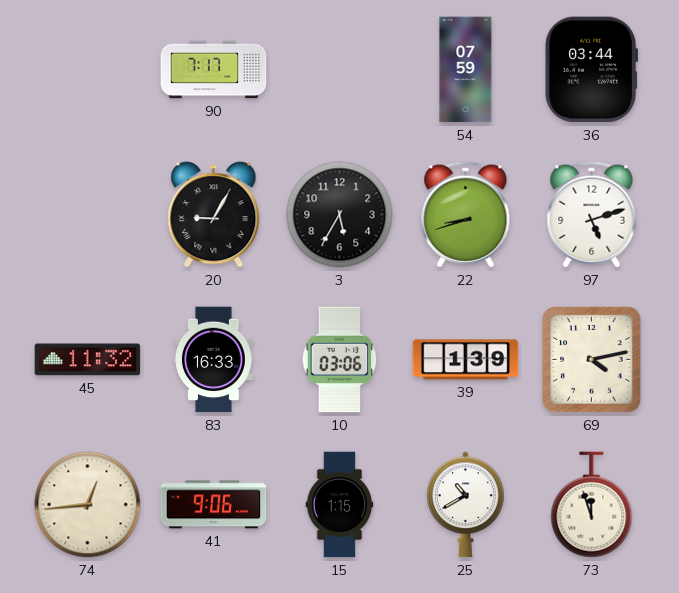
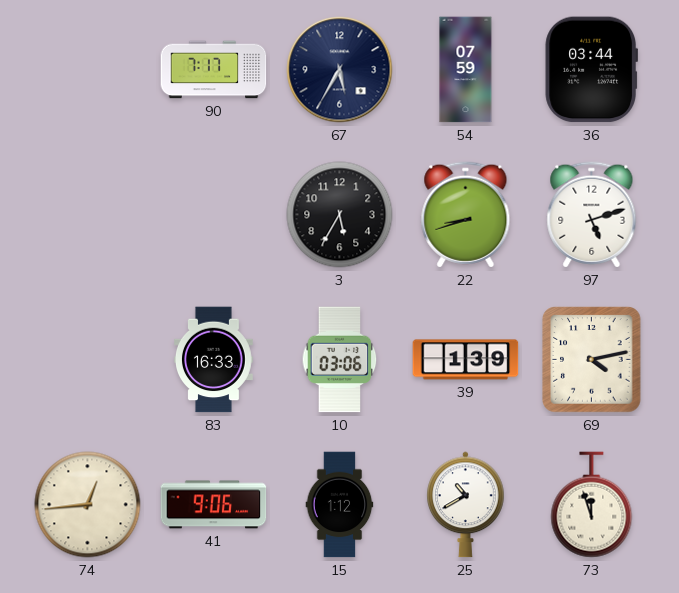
67: none -> 5:35
20: 9:05 -> none
45: 11:32 -> none
15: 1:15 -> 1:12
